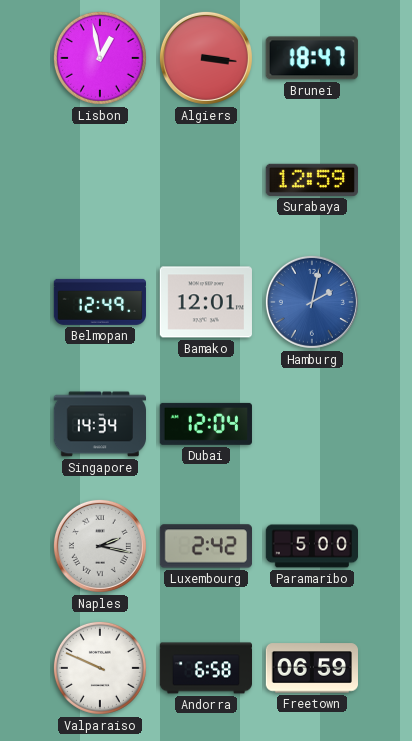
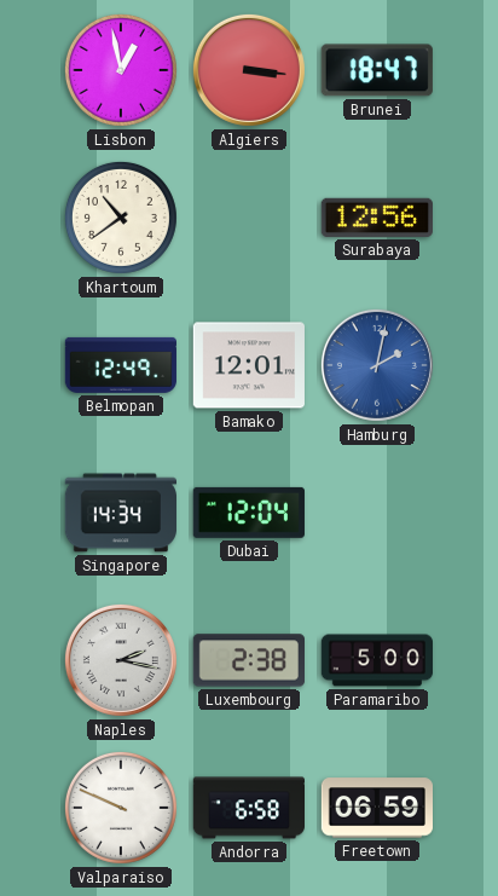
Khartoum: none -> 10:39
Surabaya: 12:59 -> 12:56
Luxembourg: 2:42 -> 2:38
